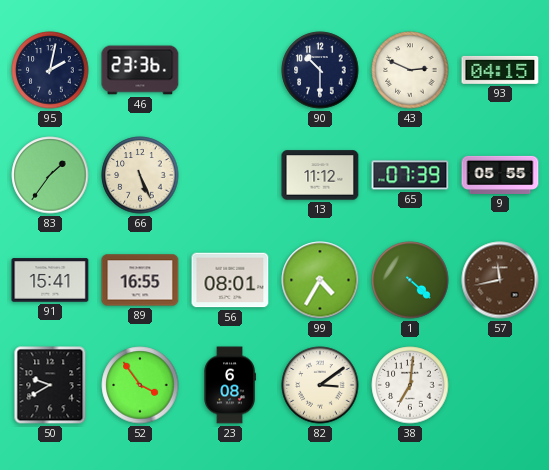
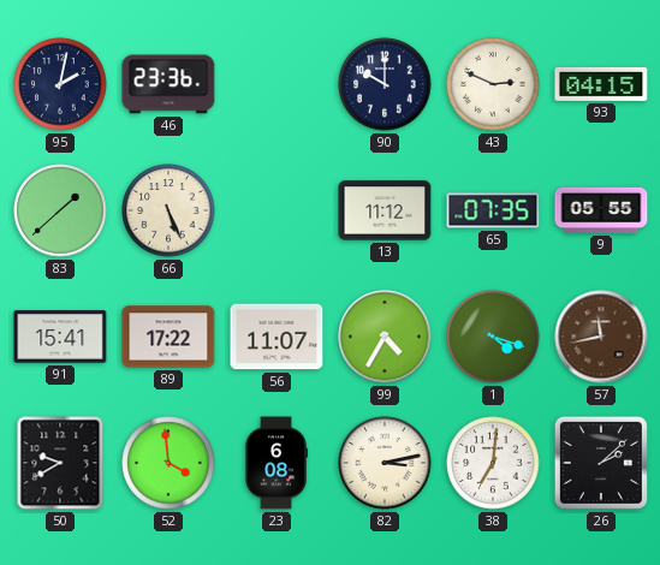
90: 10:30 -> 10:00
83: 1:36 -> 1:38
65: 07:39 -> 07:35
89: 16:55 -> 17:22
56: 08:01 -> 11:07
1: 4:22 -> 4:18
52: 3:54 -> 3:59
82: 3:09 -> 3:13
26: none -> 2:08
